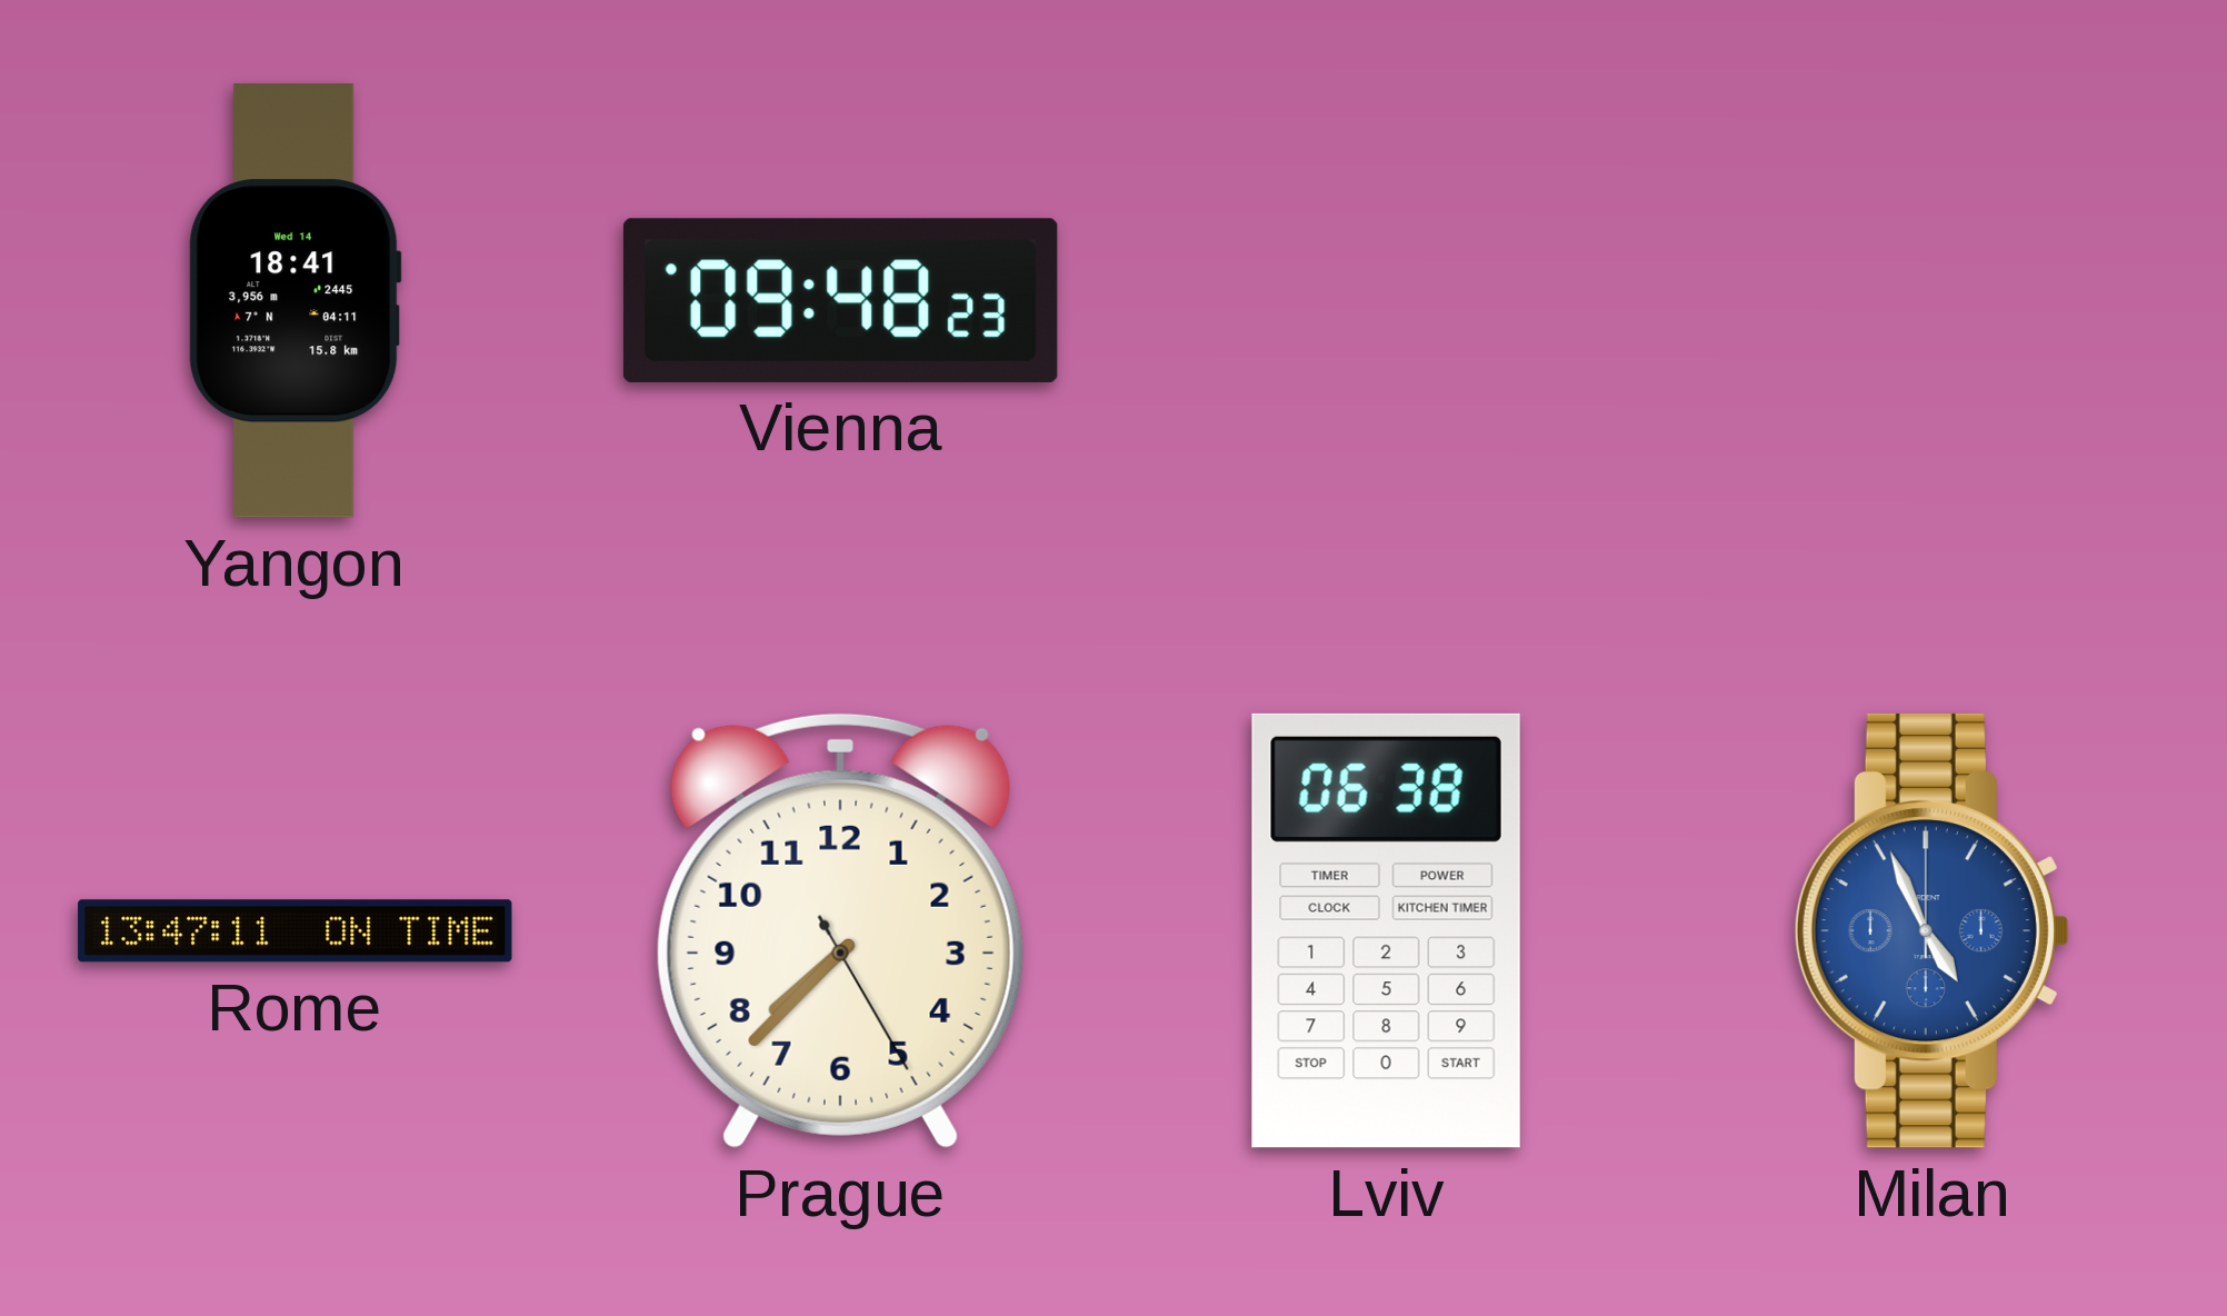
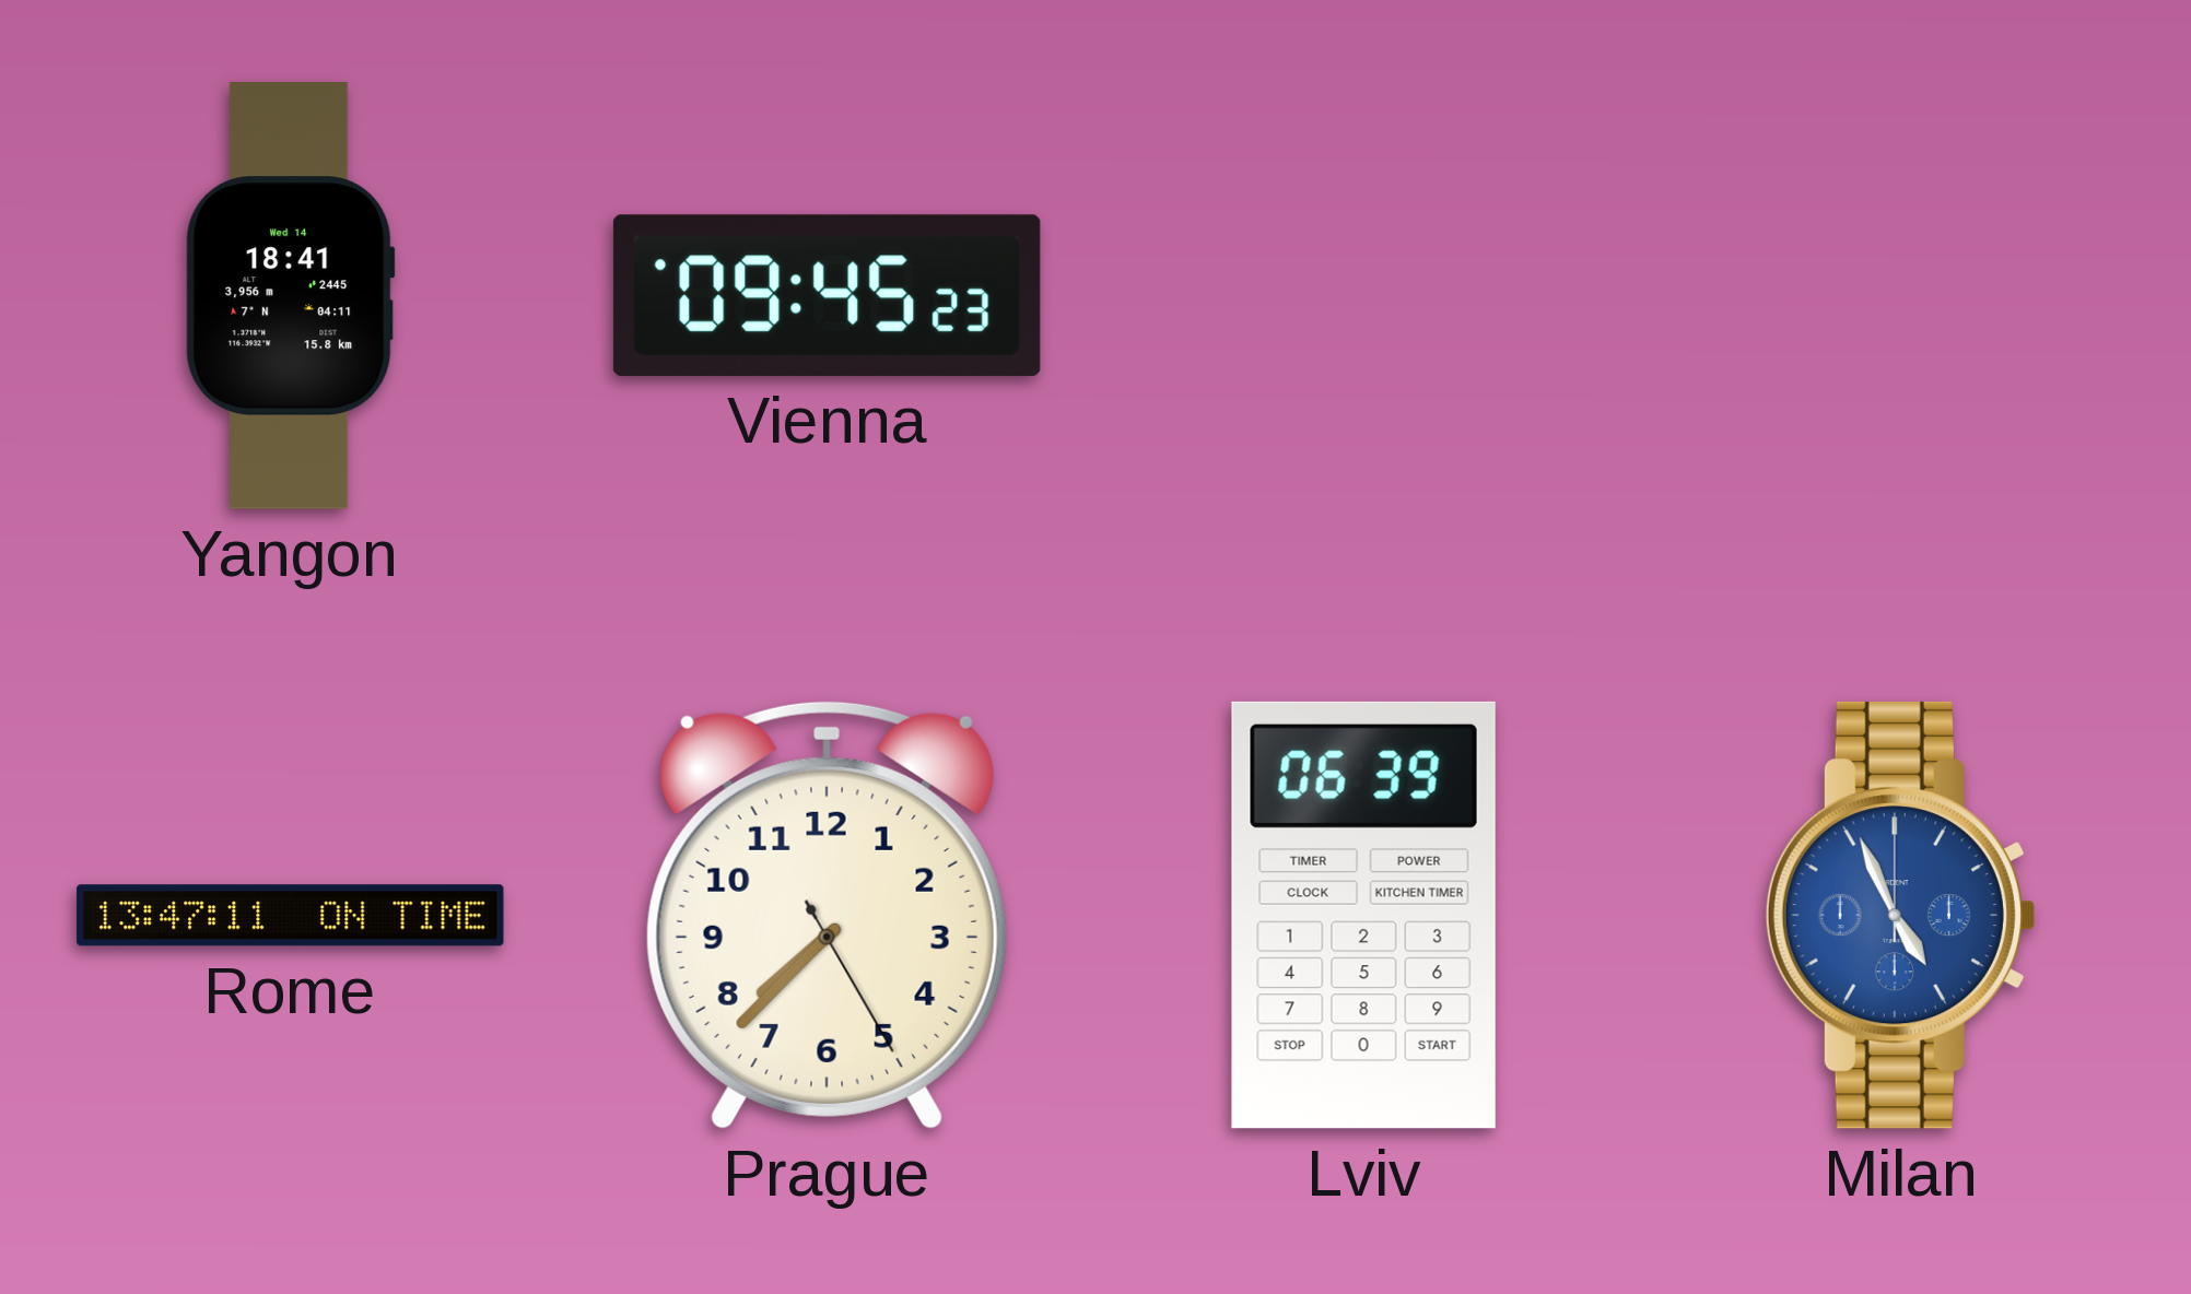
Vienna: 09:48 -> 09:45
Lviv: 06:38 -> 06:39
